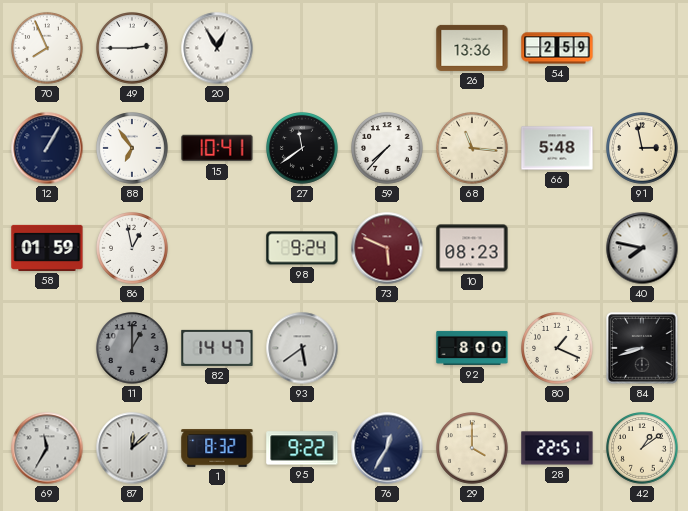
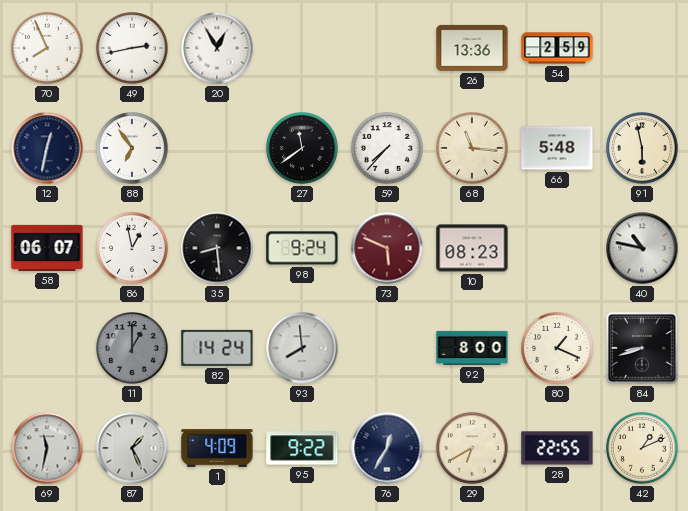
49: 2:45 -> 2:43
12: 1:05 -> 12:32
15: 10:41 -> none
91: 2:58 -> 5:58
58: 01:59 -> 06:07
35: none -> 8:29
40: 7:47 -> 10:47
82: 14:47 -> 14:24
93: 5:39 -> 7:59
69: 11:35 -> 11:32
87: 12:08 -> 1:26
1: 8:32 -> 4:09
29: 4:00 -> 6:40
28: 22:51 -> 22:55
42: 1:09 -> 1:11
